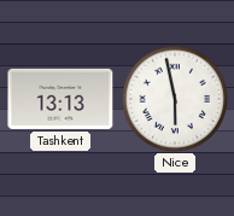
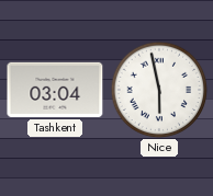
Tashkent: 13:13 -> 03:04
